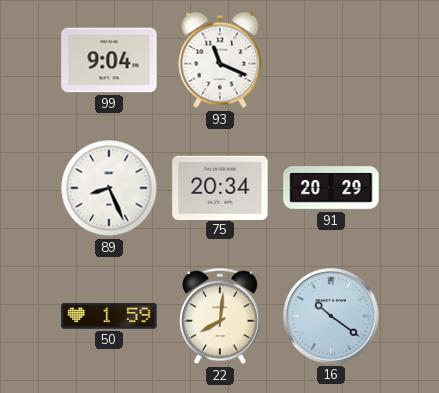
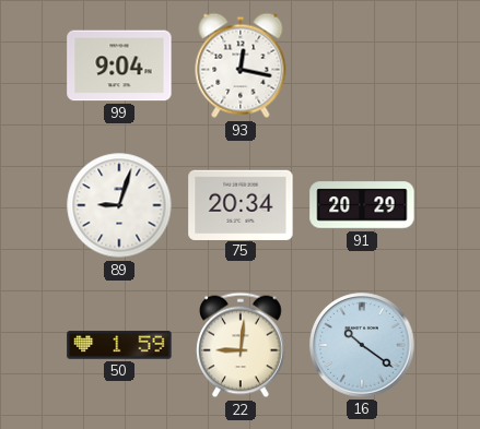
93: 11:19 -> 12:17
89: 8:26 -> 9:03
22: 8:01 -> 9:01
